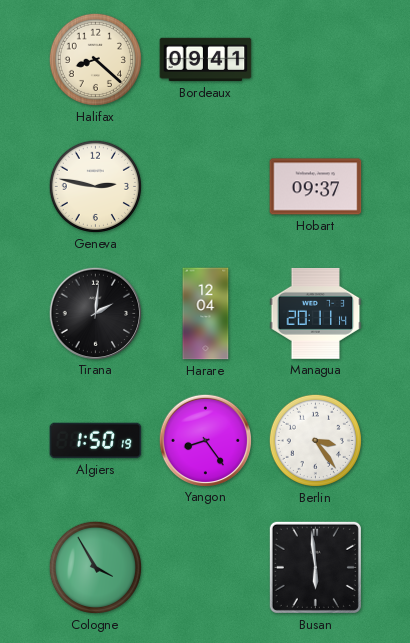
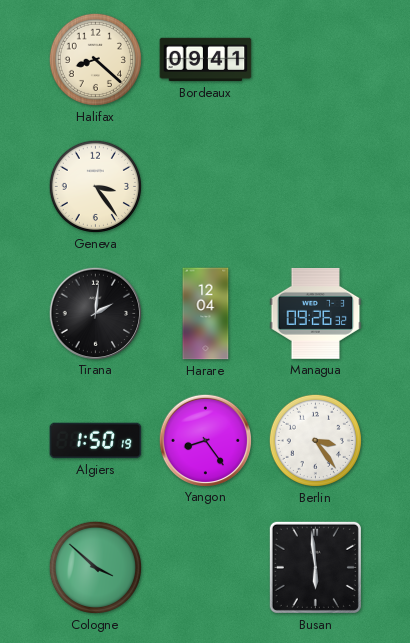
Geneva: 2:47 -> 3:24
Hobart: 09:37 -> none
Managua: 20:11 -> 09:26
Cologne: 3:55 -> 3:52
